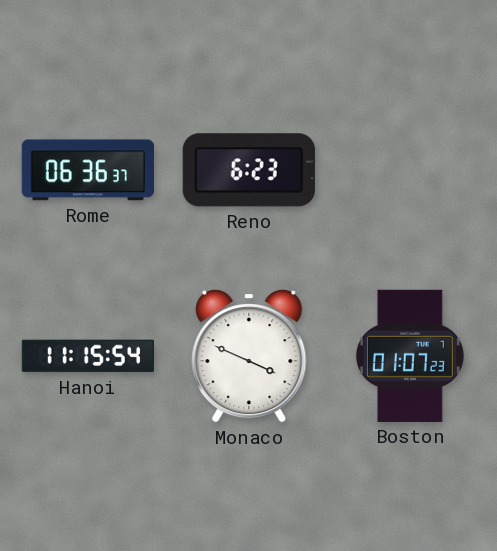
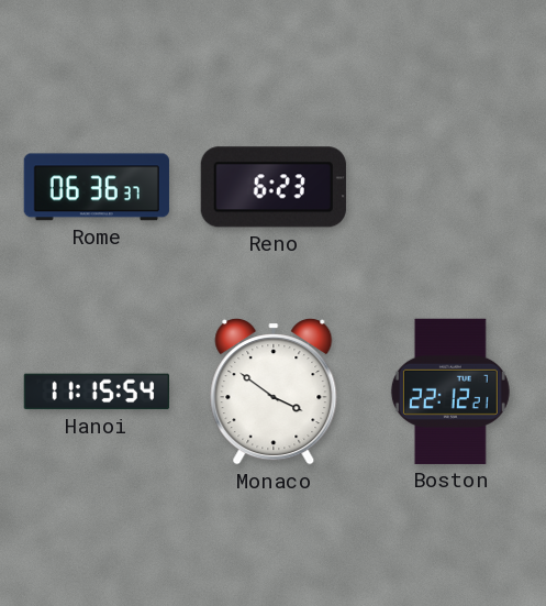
Monaco: 3:49 -> 3:51
Boston: 01:07 -> 22:12
